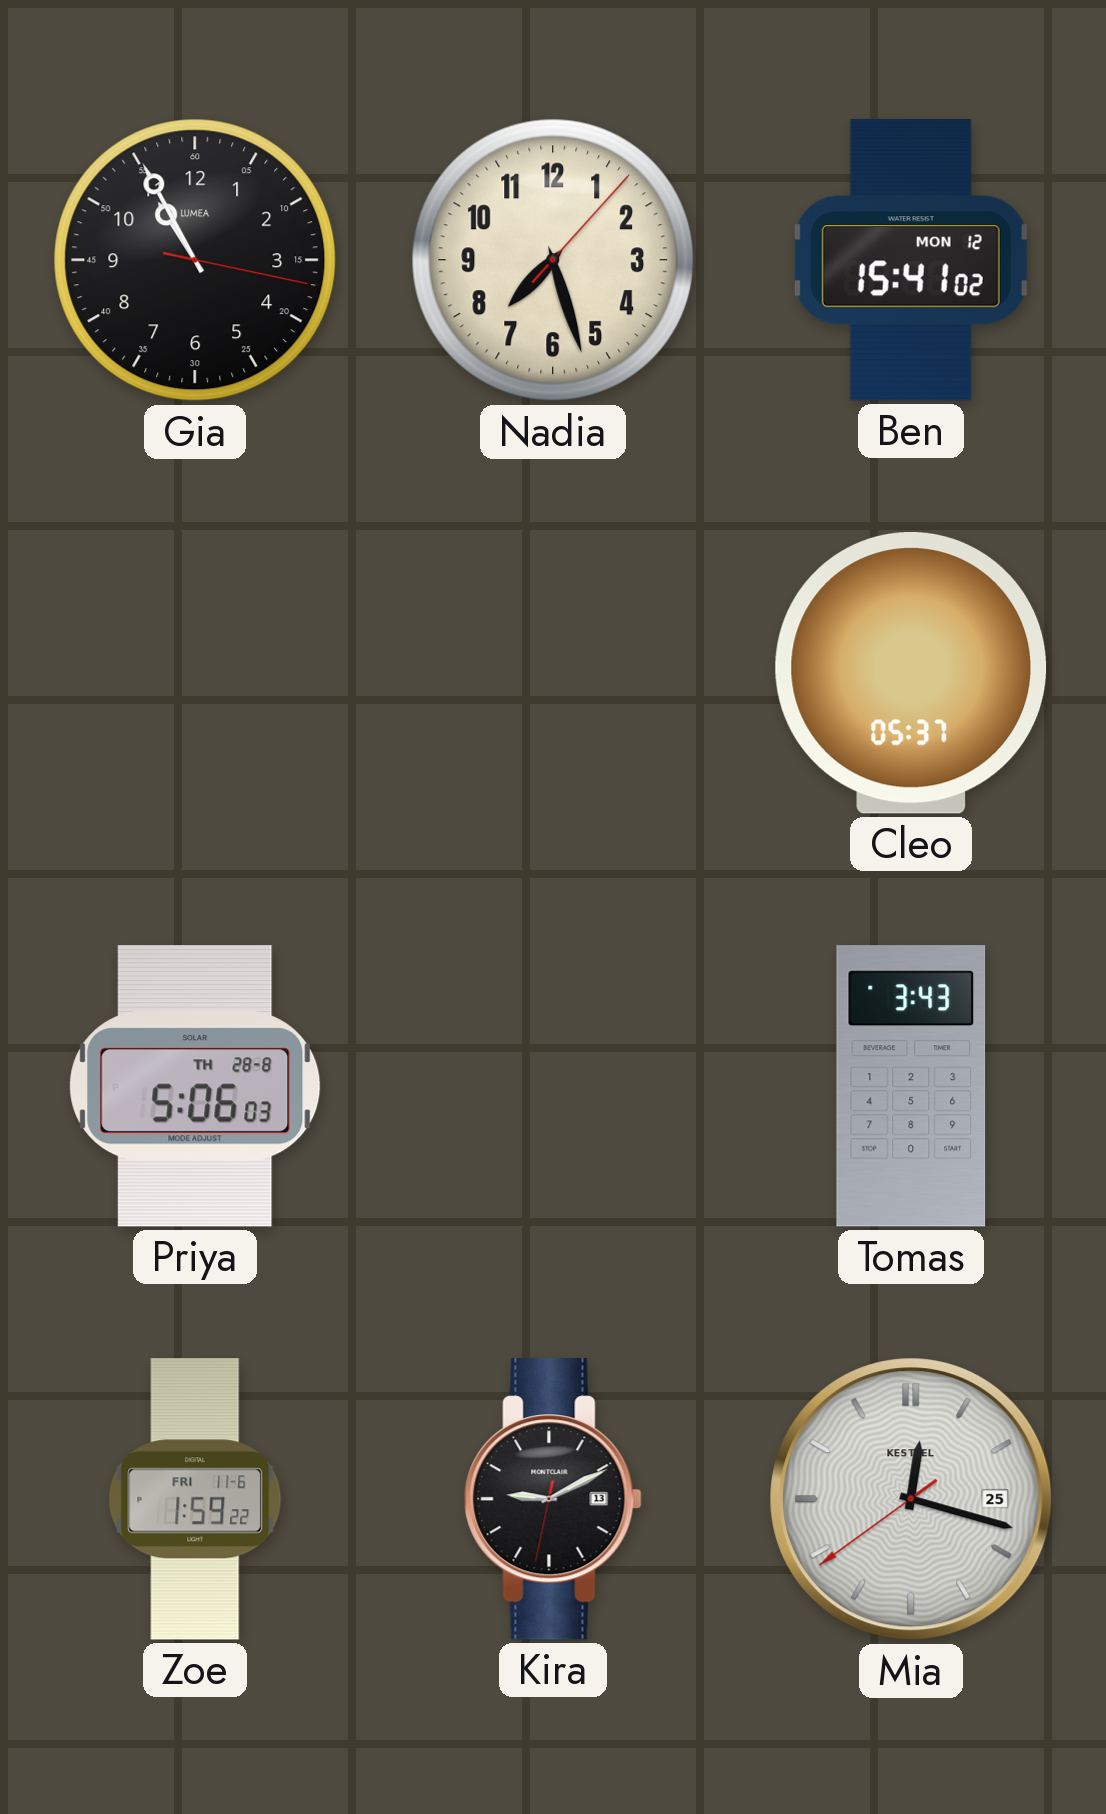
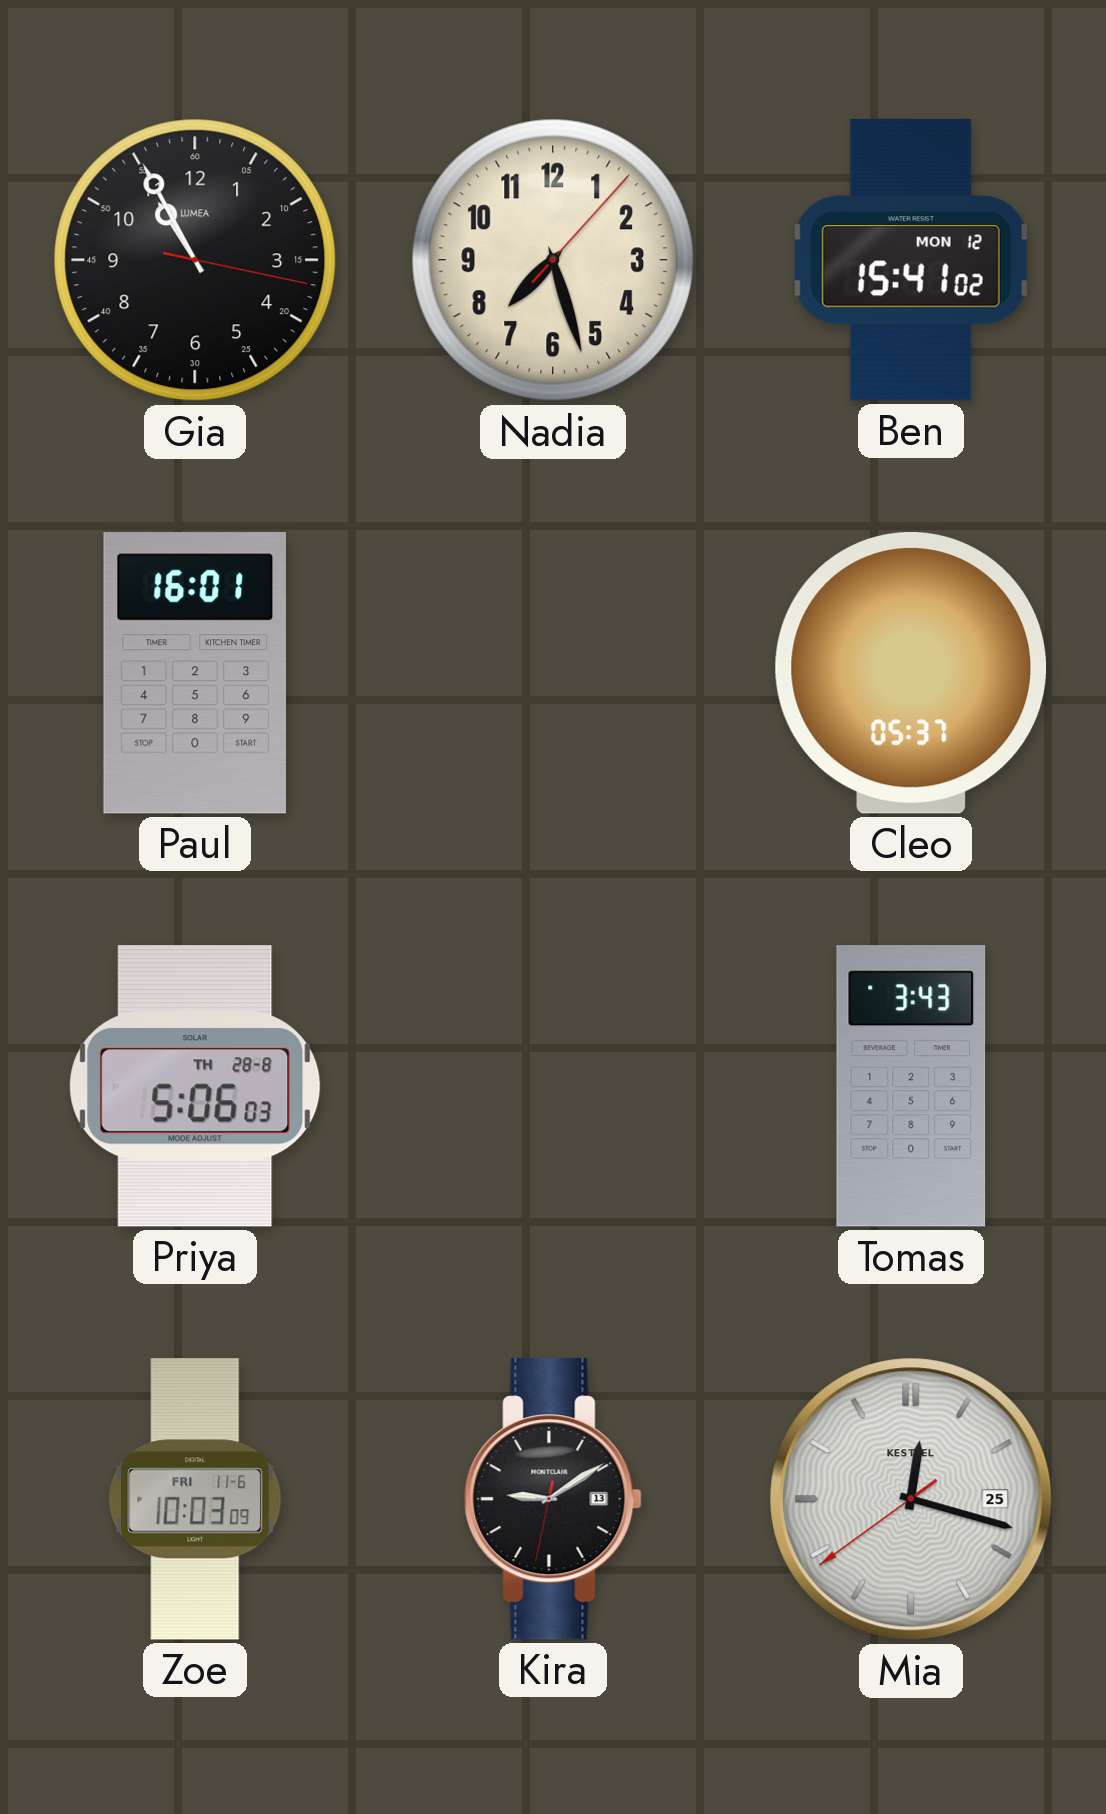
Paul: none -> 16:01
Zoe: 1:59 -> 10:03
Kira: 9:10 -> 9:09
